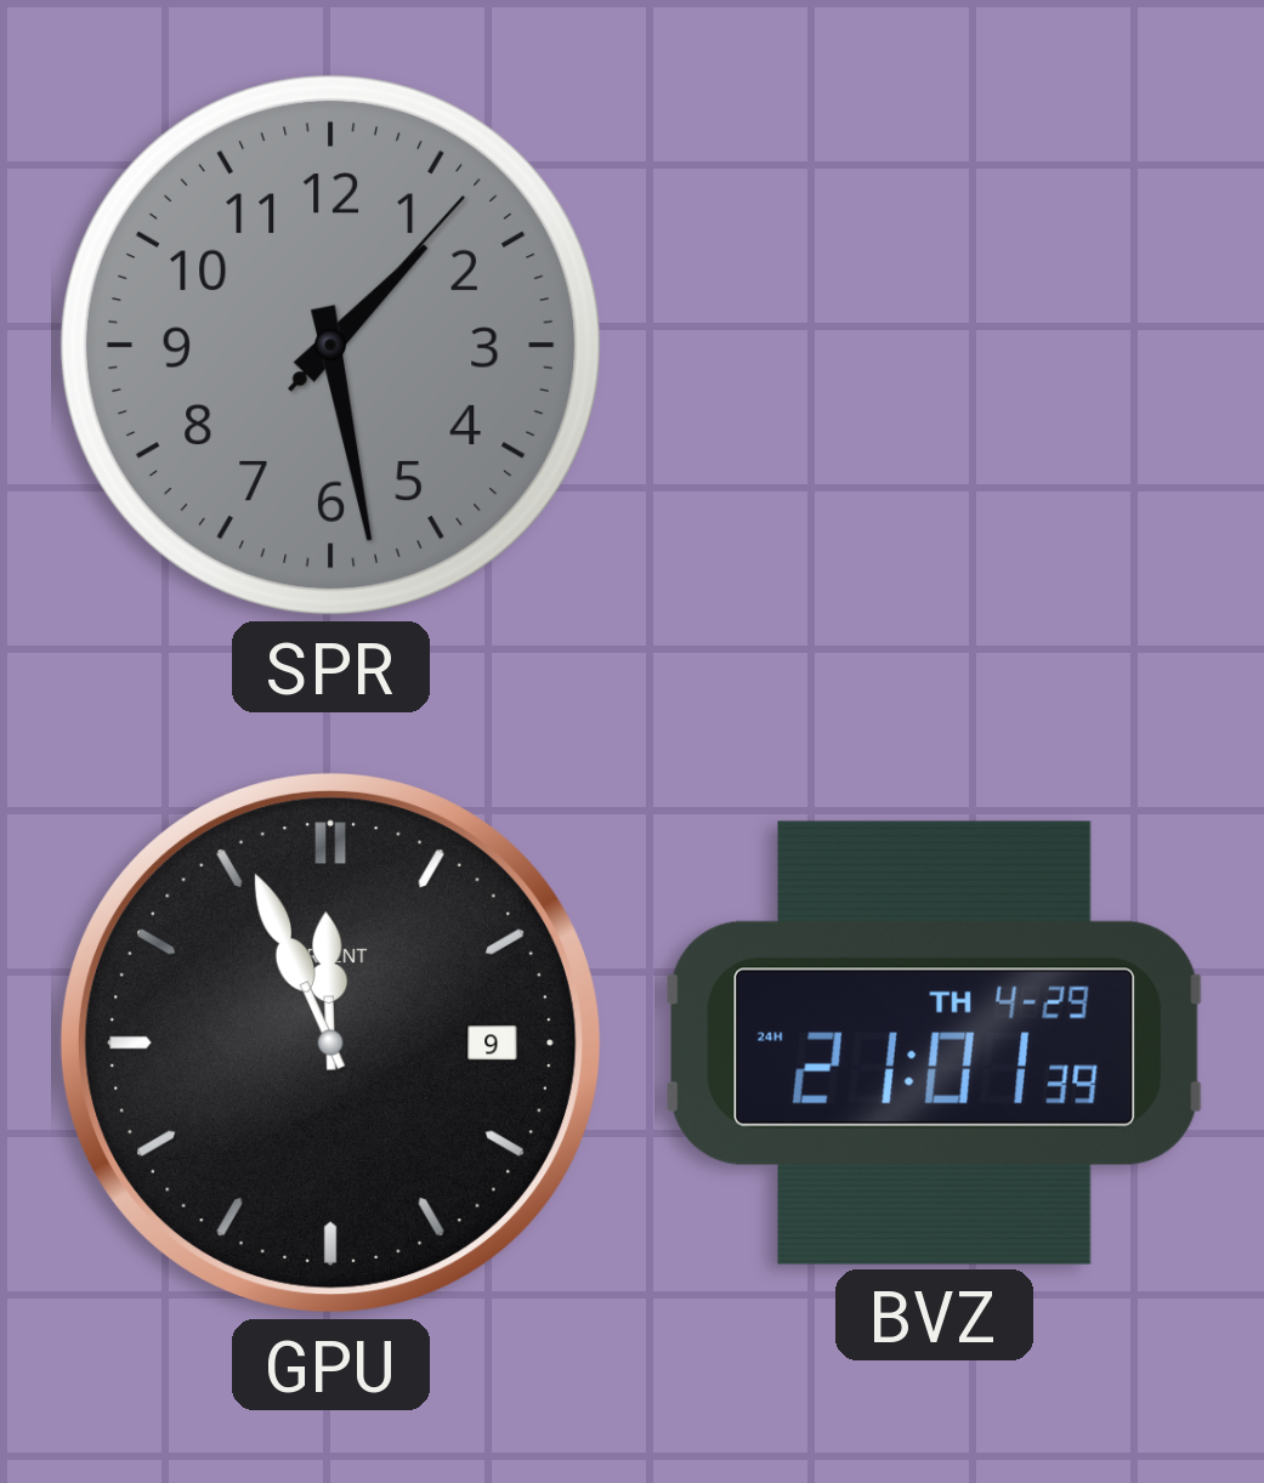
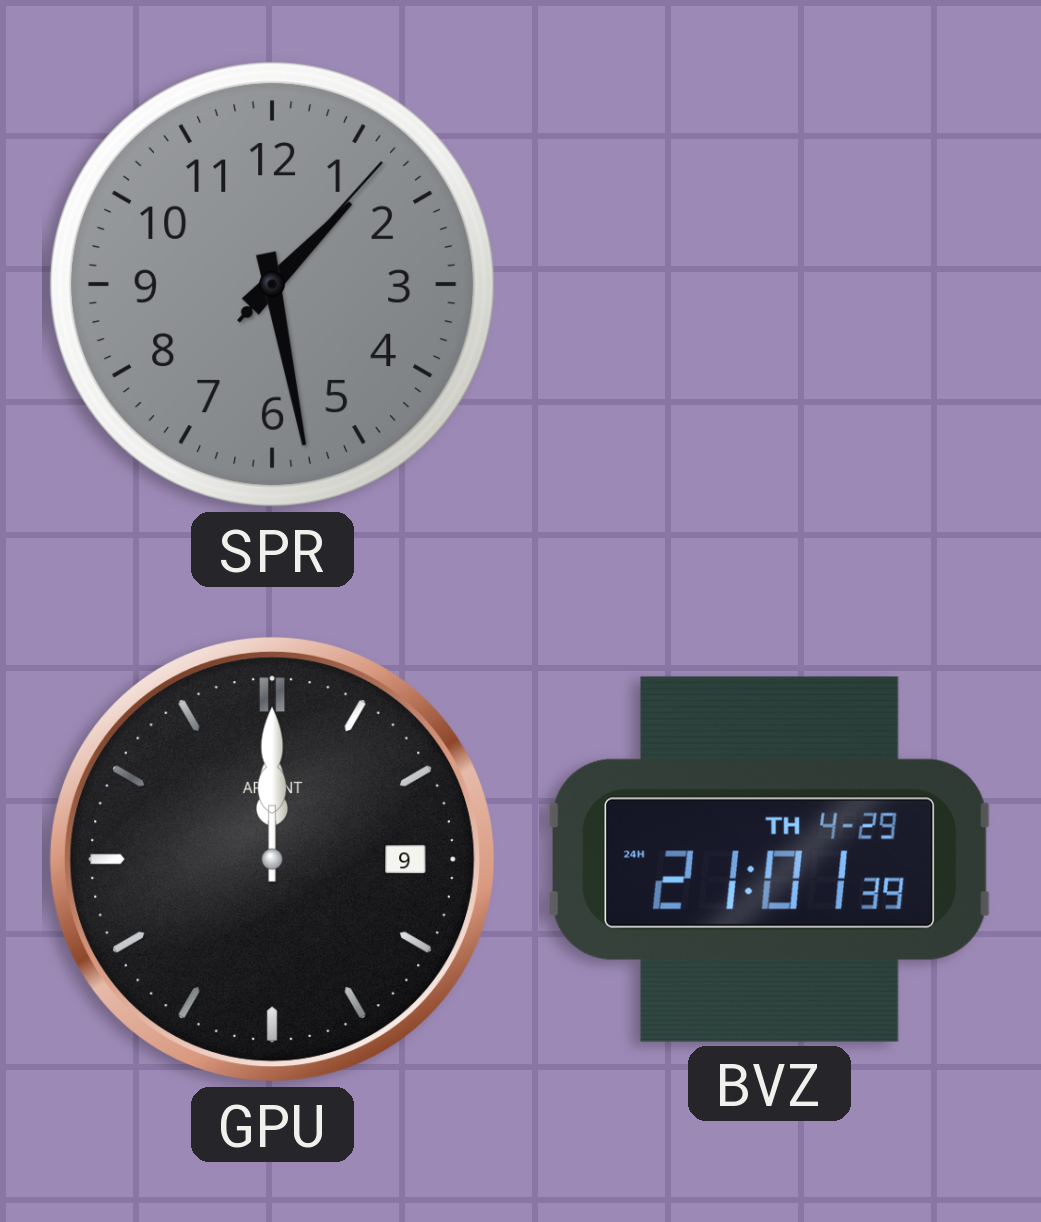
GPU: 11:56 -> 12:00
